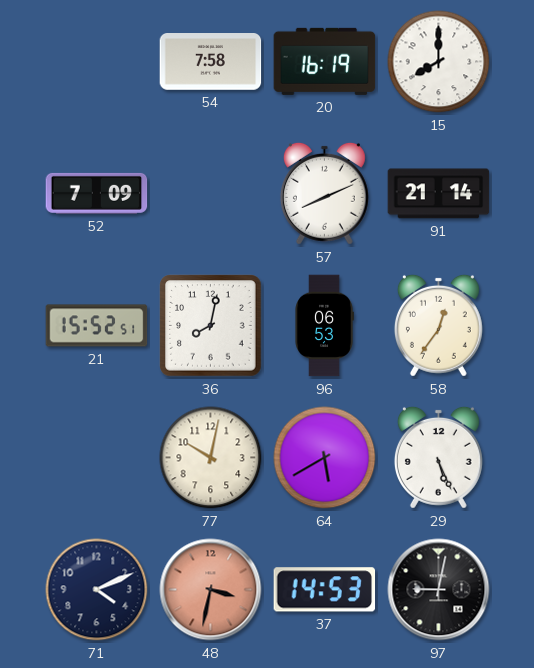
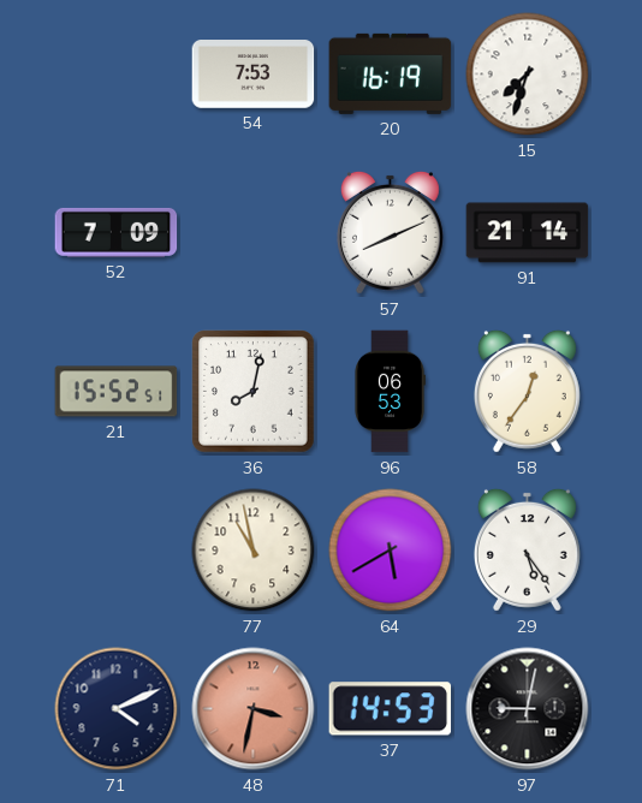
54: 7:58 -> 7:53
15: 8:00 -> 7:33
77: 10:02 -> 10:58
29: 5:26 -> 5:24
